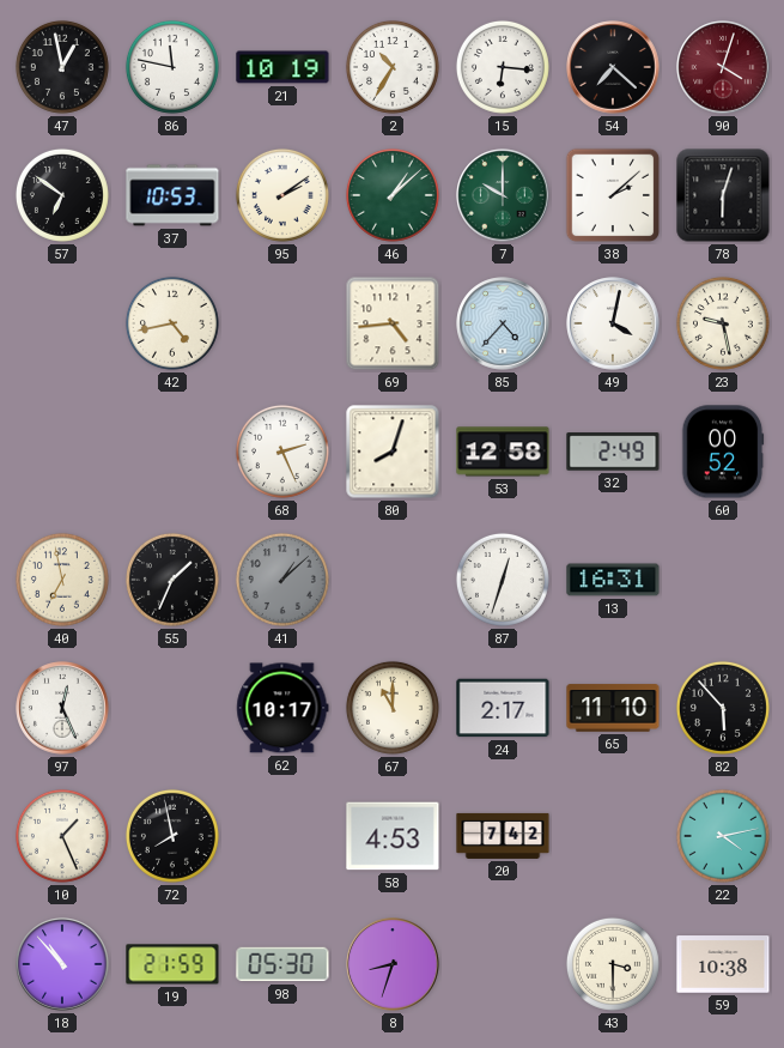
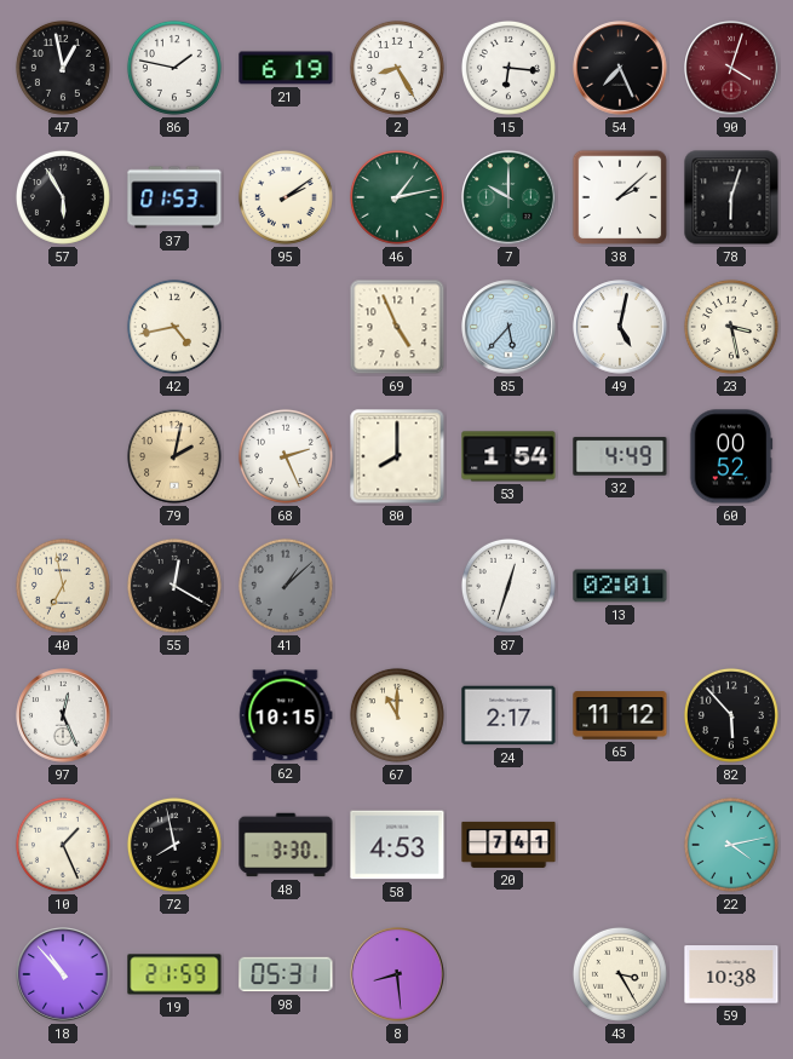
86: 11:47 -> 1:47
21: 10:19 -> 6:19
2: 10:35 -> 8:25
54: 7:22 -> 7:26
57: 6:51 -> 5:55
37: 10:53 -> 01:53
46: 1:08 -> 1:13
69: 4:44 -> 4:56
85: 4:37 -> 5:37
49: 4:02 -> 5:02
23: 9:28 -> 3:28
79: none -> 2:02
80: 8:03 -> 8:00
53: 12:58 -> 1:54
32: 2:49 -> 4:49
55: 1:34 -> 12:20
13: 16:31 -> 02:01
62: 10:17 -> 10:15
65: 11:10 -> 11:12
48: none -> 3:30
20: 7:42 -> 7:41
98: 05:30 -> 05:31
8: 8:33 -> 8:29
43: 3:30 -> 3:25
